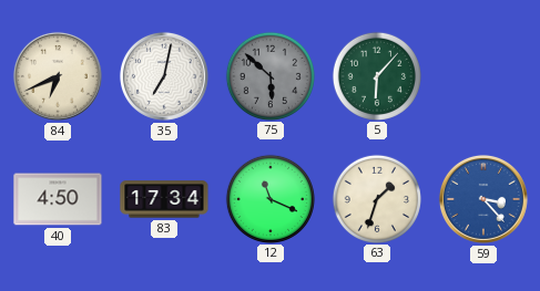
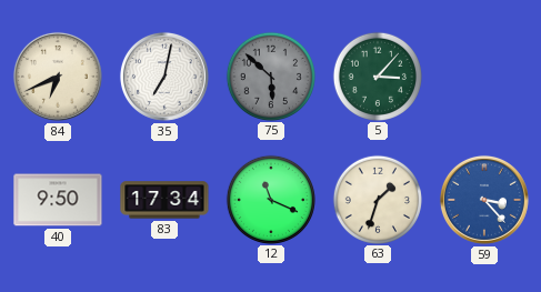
5: 6:07 -> 3:07
40: 4:50 -> 9:50
